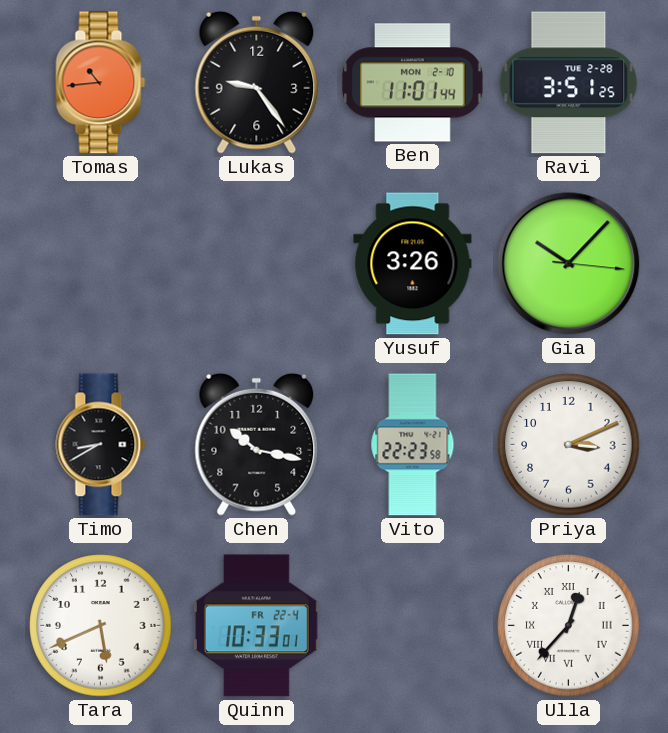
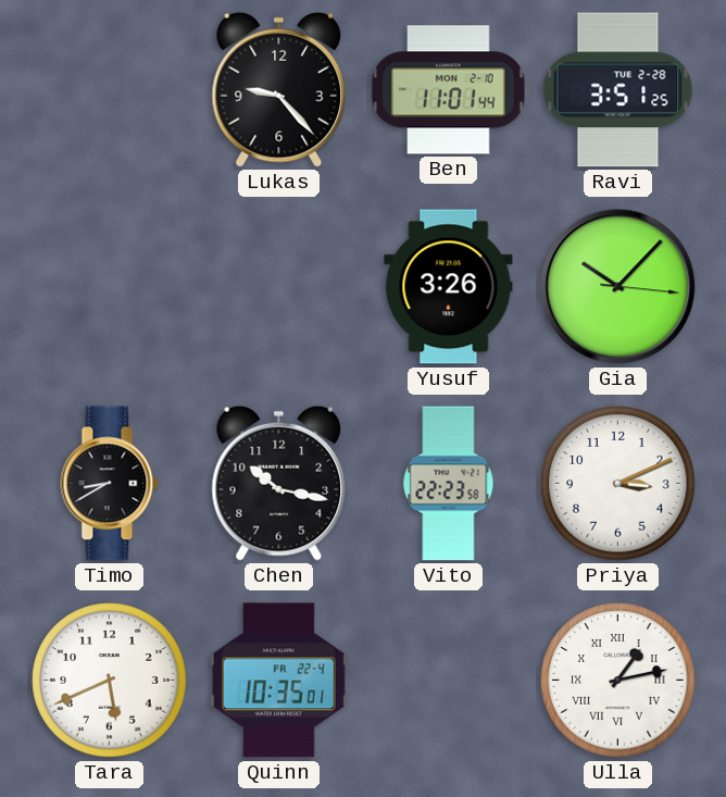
Tomas: 10:44 -> none
Lukas: 9:24 -> 9:23
Quinn: 10:33 -> 10:35
Ulla: 12:37 -> 1:13
